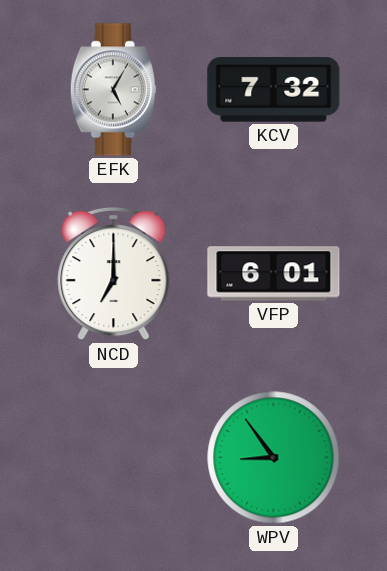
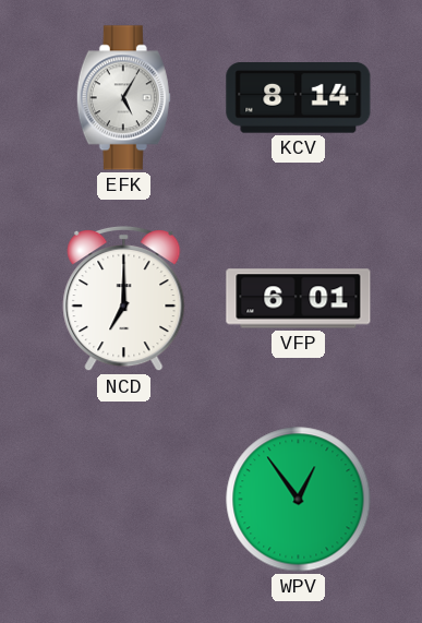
KCV: 7:32 -> 8:14
WPV: 8:54 -> 12:54
